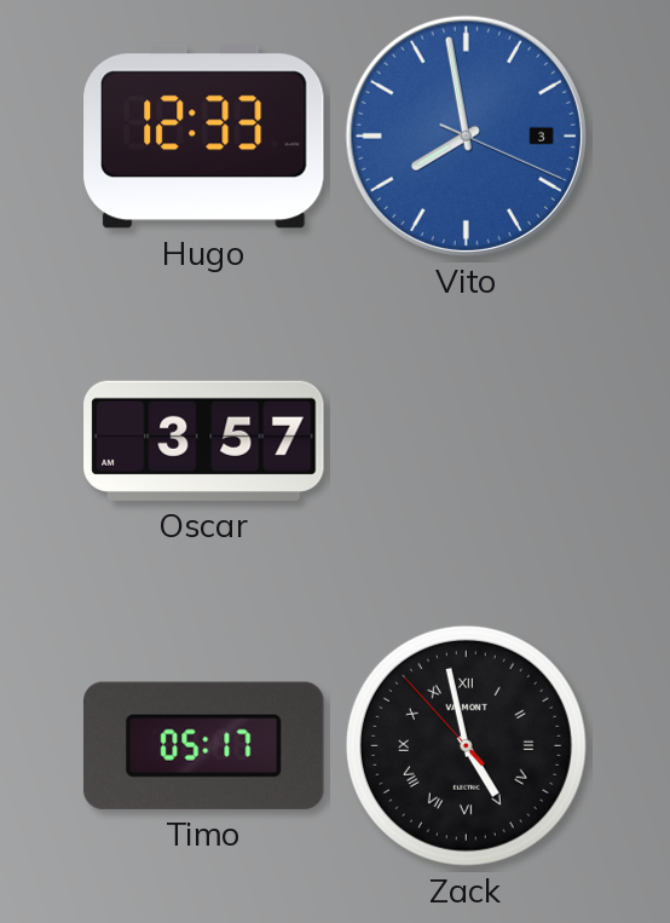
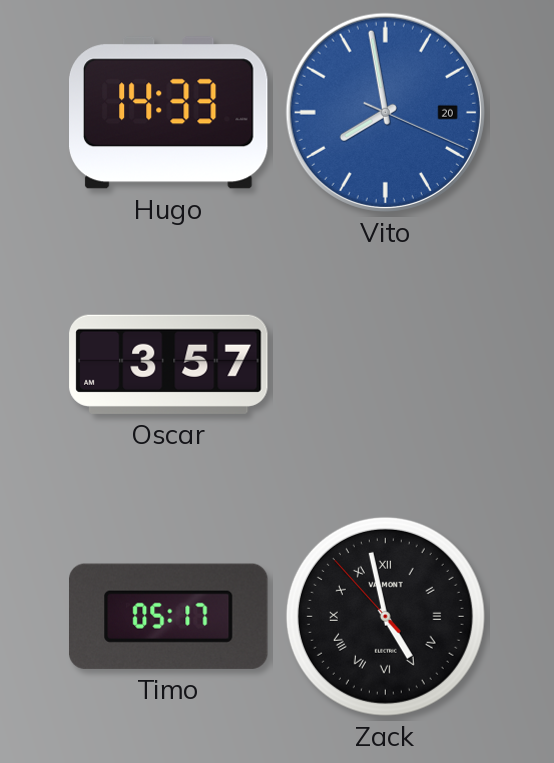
Hugo: 12:33 -> 14:33
Vito date: 3 -> 20
